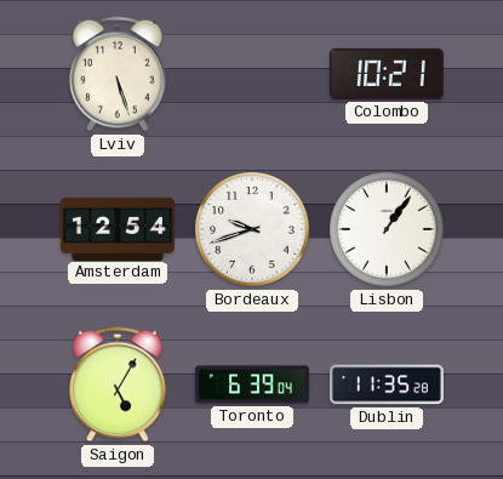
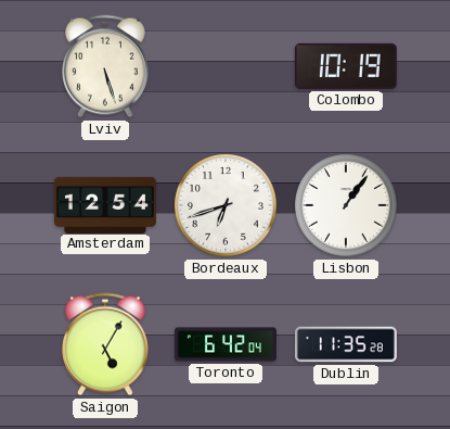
Colombo: 10:21 -> 10:19
Bordeaux: 9:42 -> 6:42
Toronto: 6:39 -> 6:42
